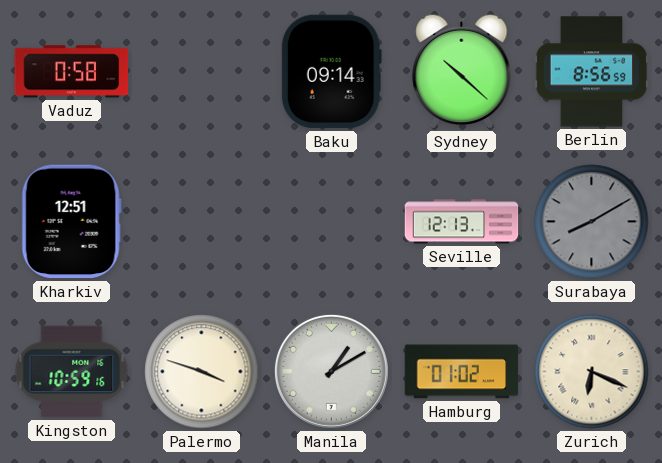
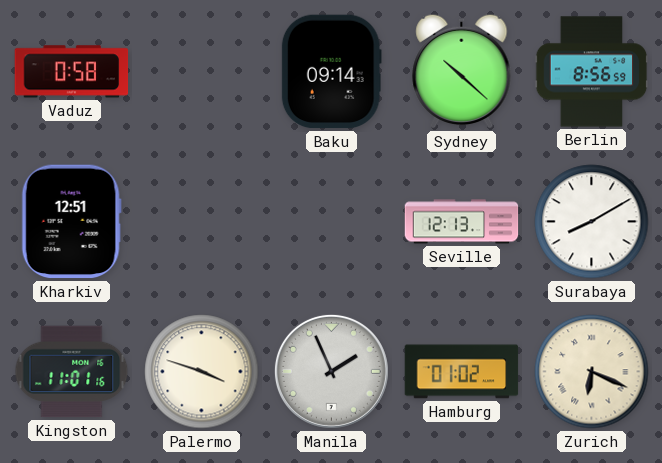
Surabaya dial: grey -> white
Kingston: 10:59 -> 11:01
Manila: 1:10 -> 1:56
